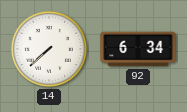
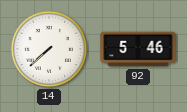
92: 6:34 -> 5:46
